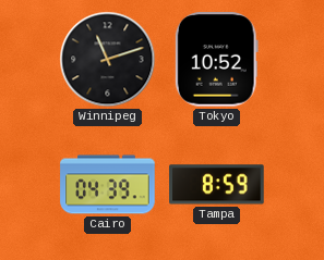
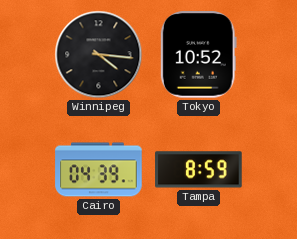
Winnipeg: 11:12 -> 4:16
